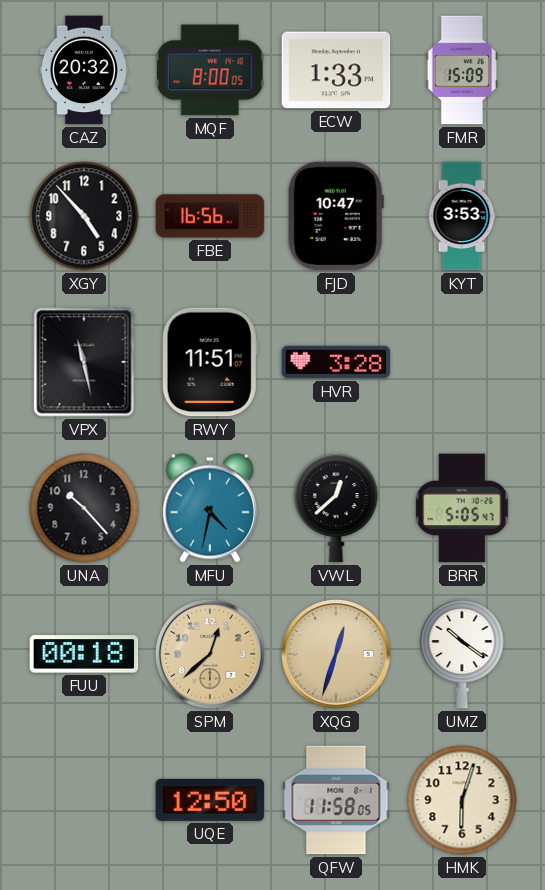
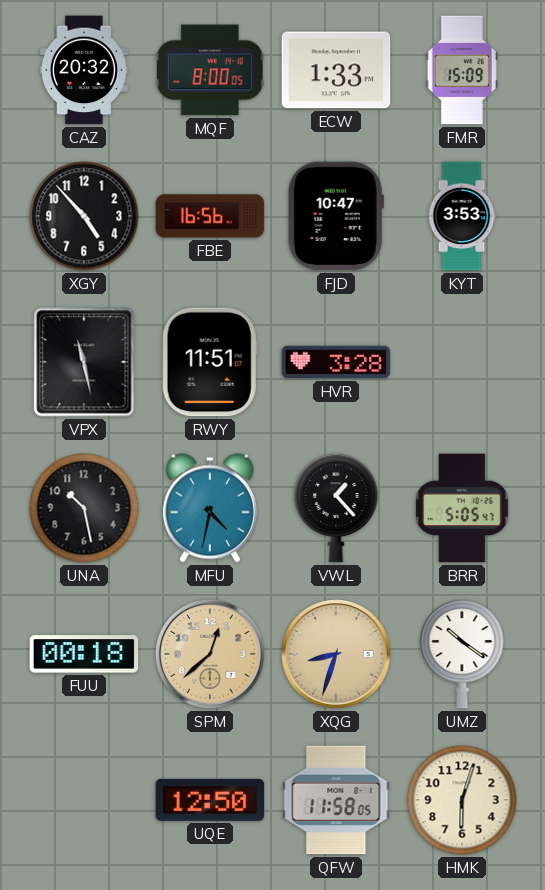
UNA: 10:23 -> 10:28
VWL: 12:38 -> 1:23
XQG: 12:33 -> 8:33
